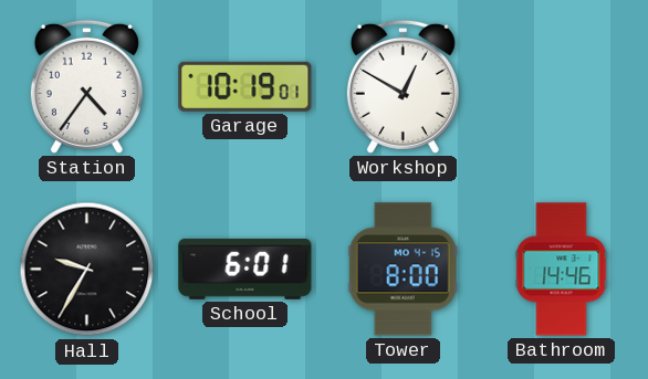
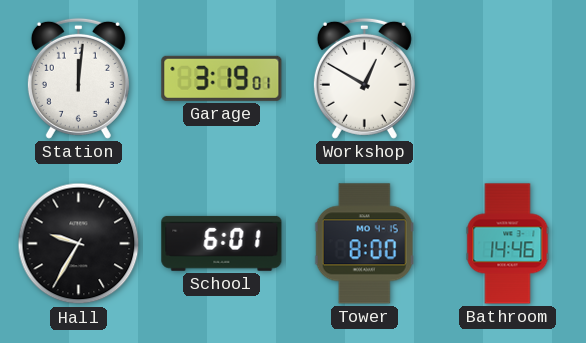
Station: 4:36 -> 12:01
Garage: 10:19 -> 3:19
